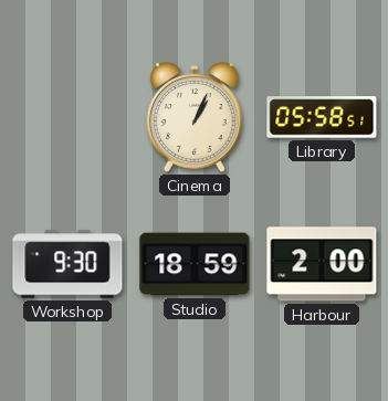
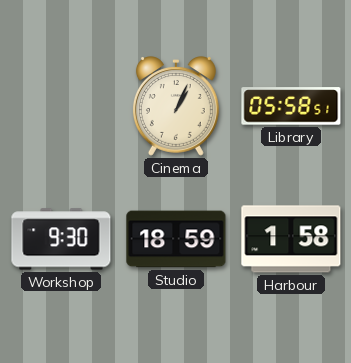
Harbour: 2:00 -> 1:58
